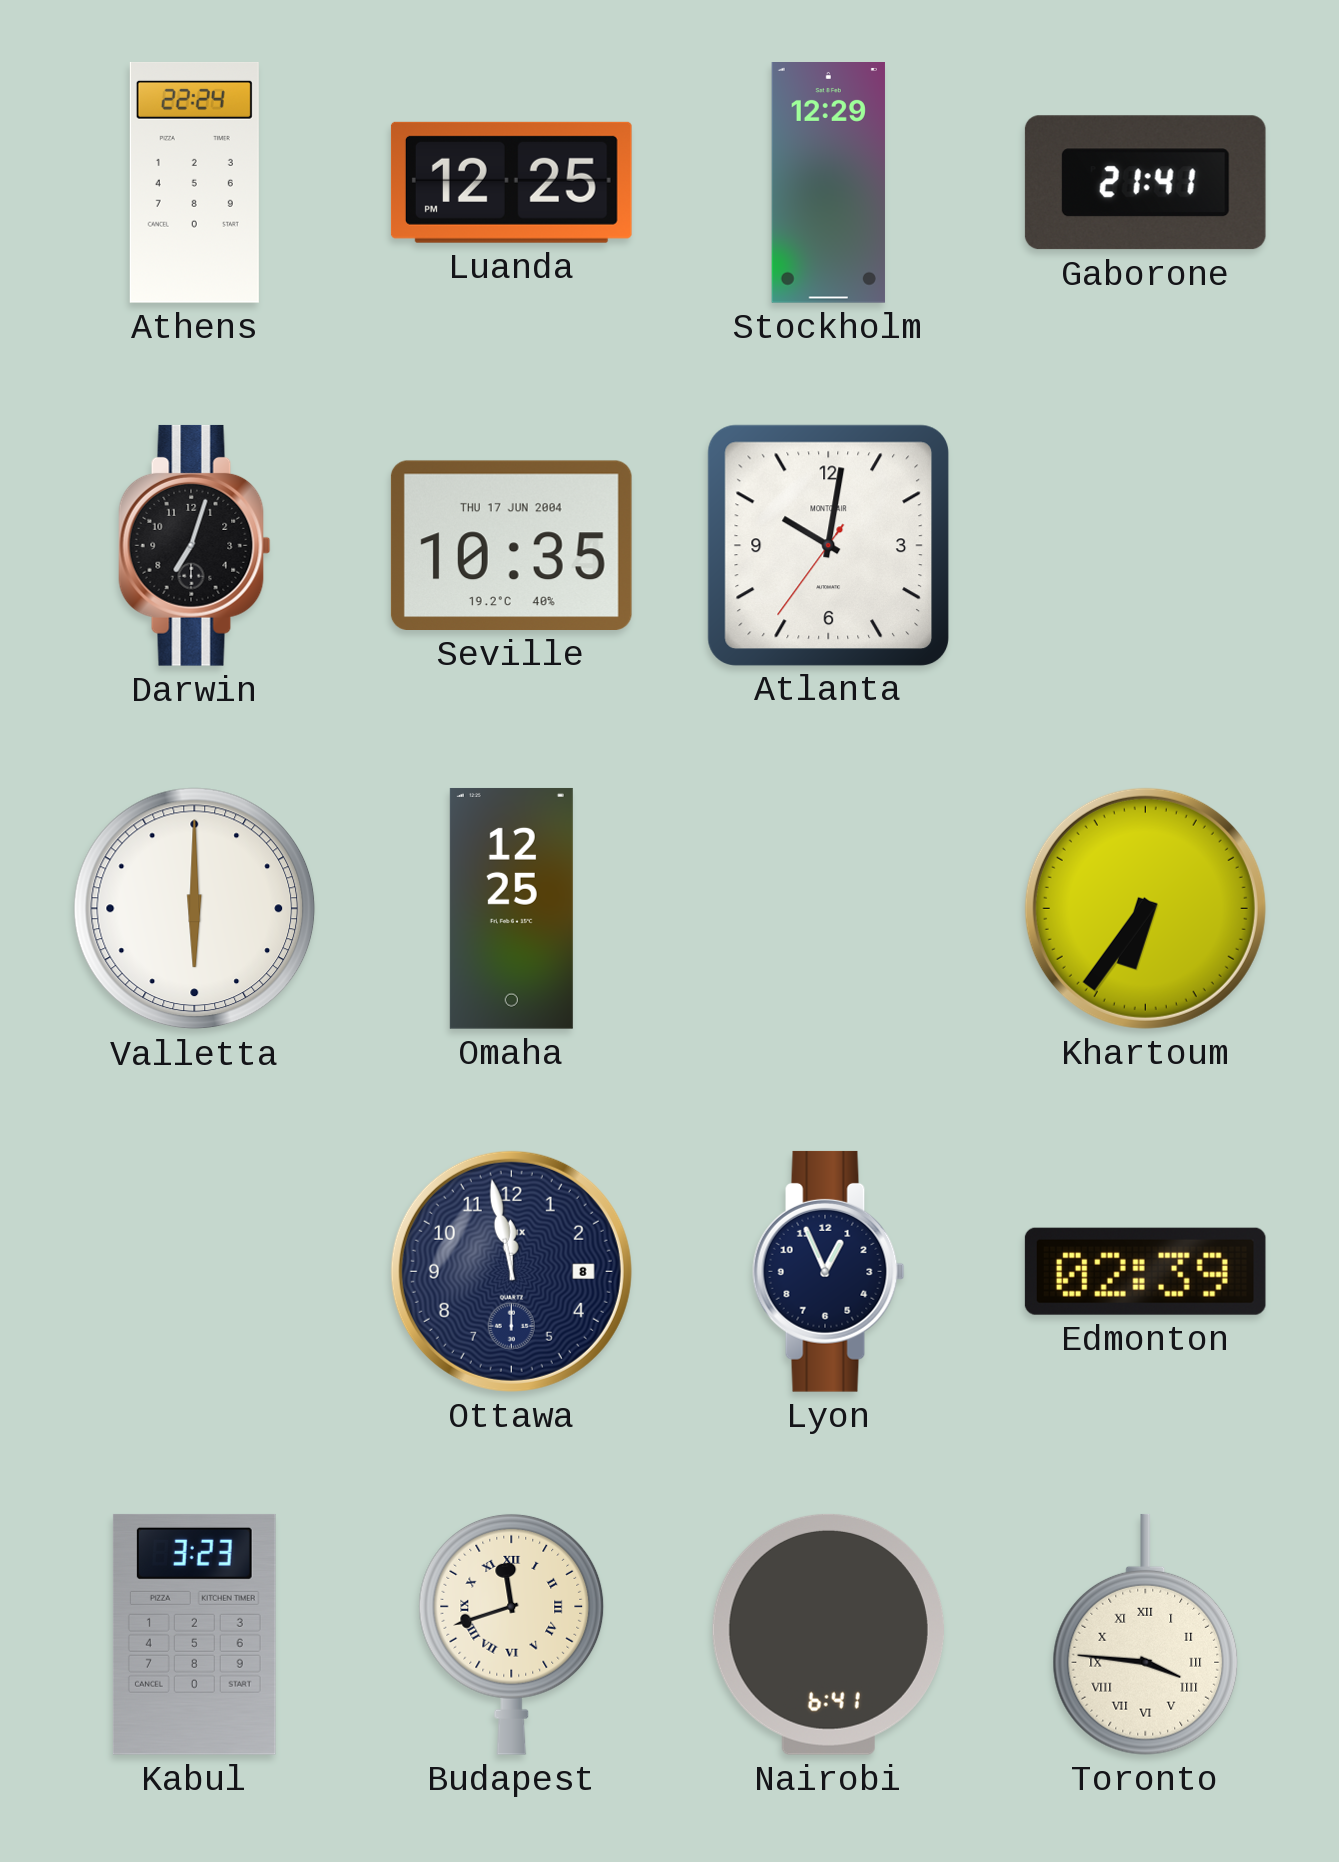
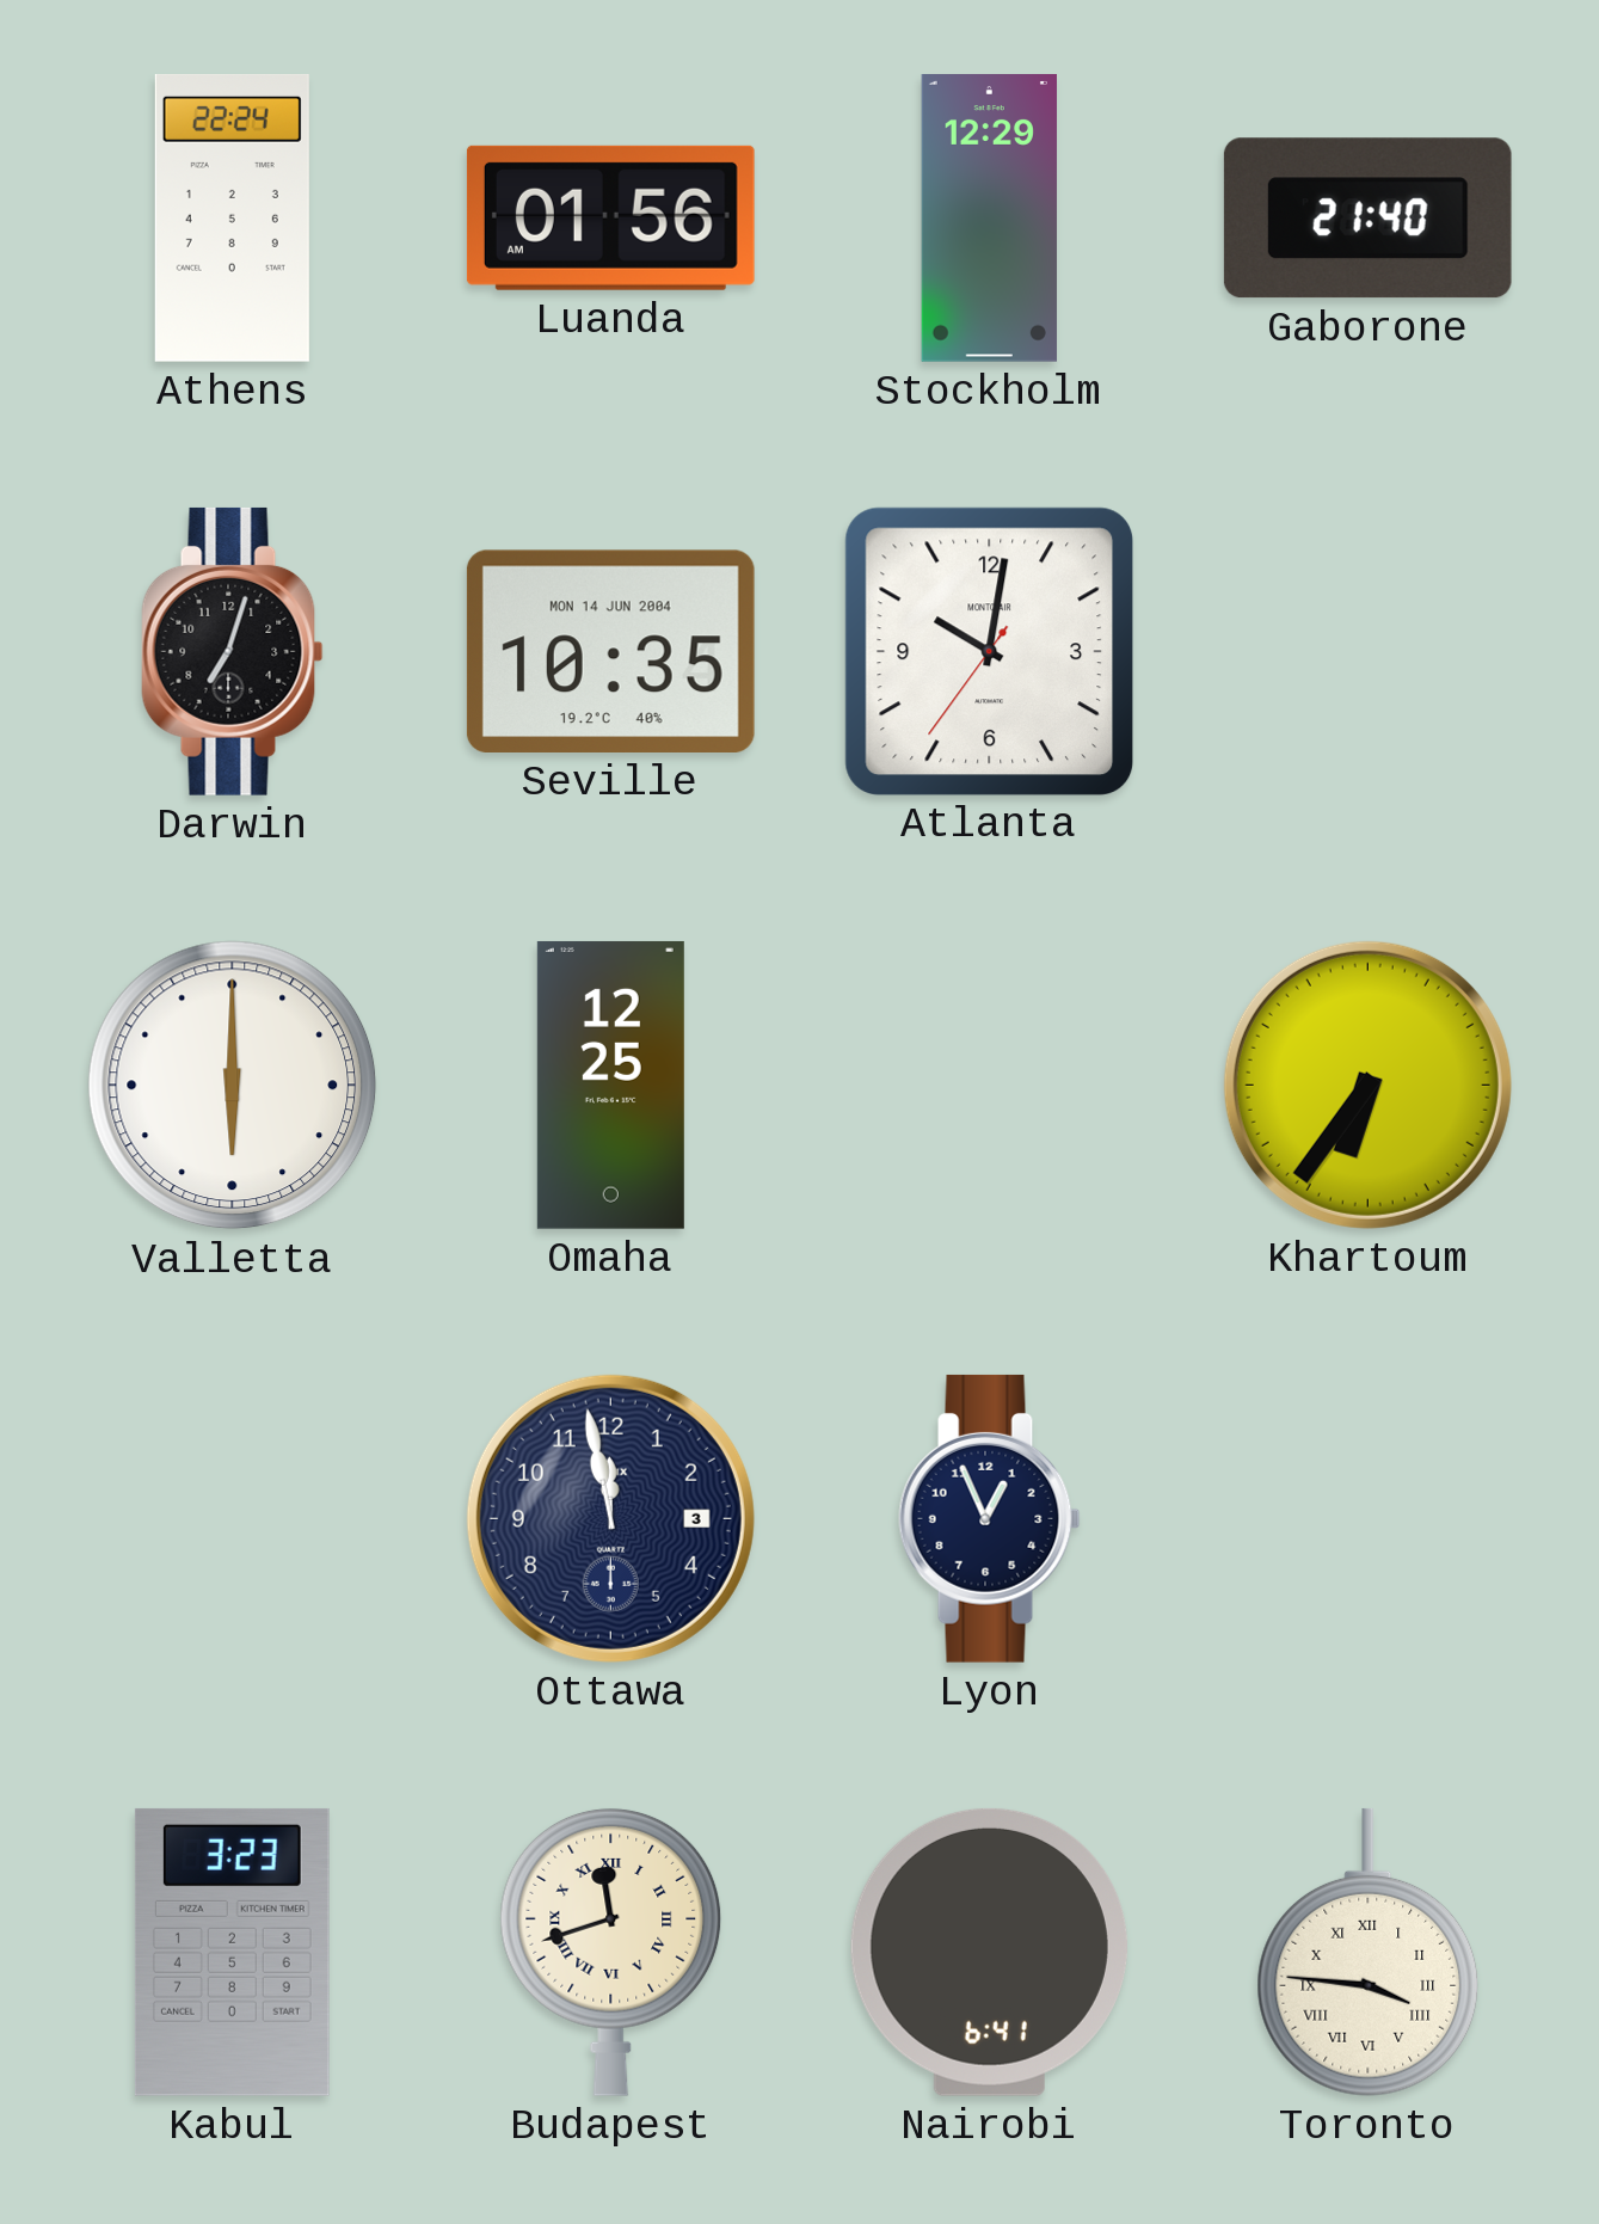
Luanda: 12:25 -> 01:56
Gaborone: 21:41 -> 21:40
Seville date: THU 17 JUN 2004 -> MON 14 JUN 2004
Ottawa date: 8 -> 3
Edmonton: 02:39 -> none
